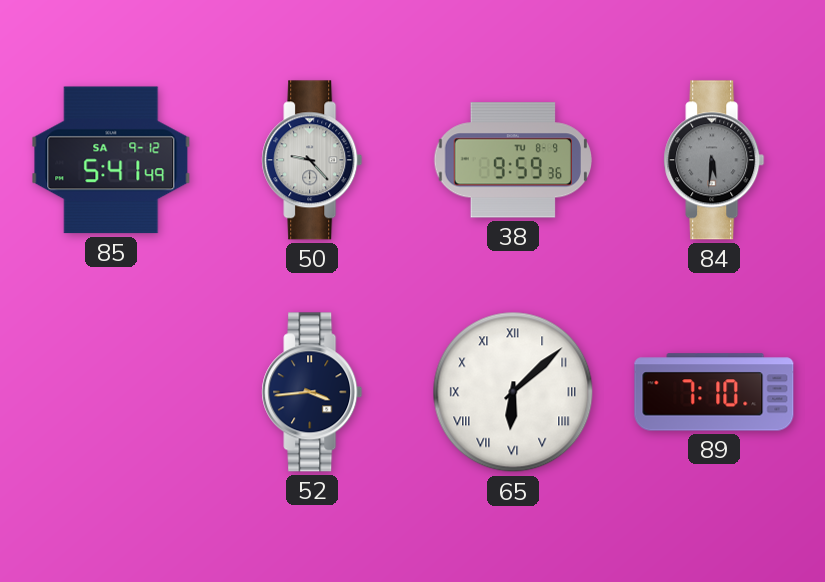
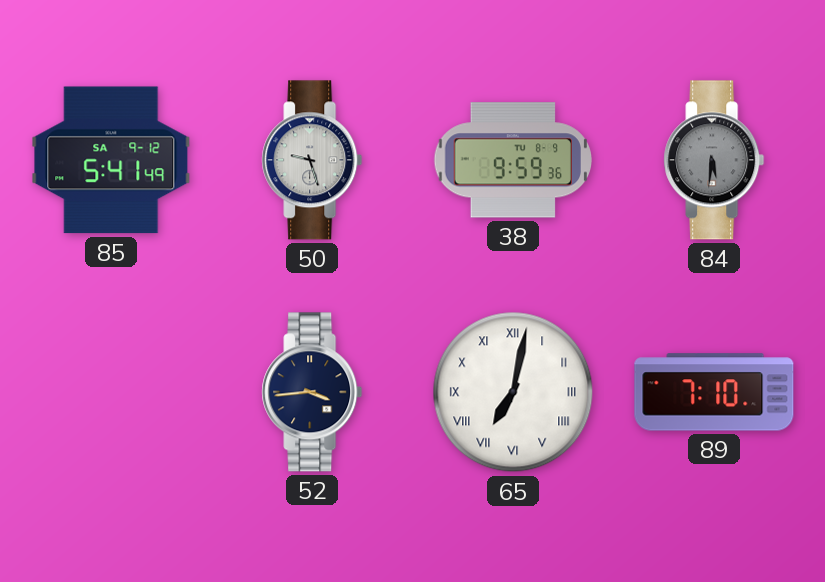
50: 9:23 -> 9:27
65: 6:08 -> 7:02
